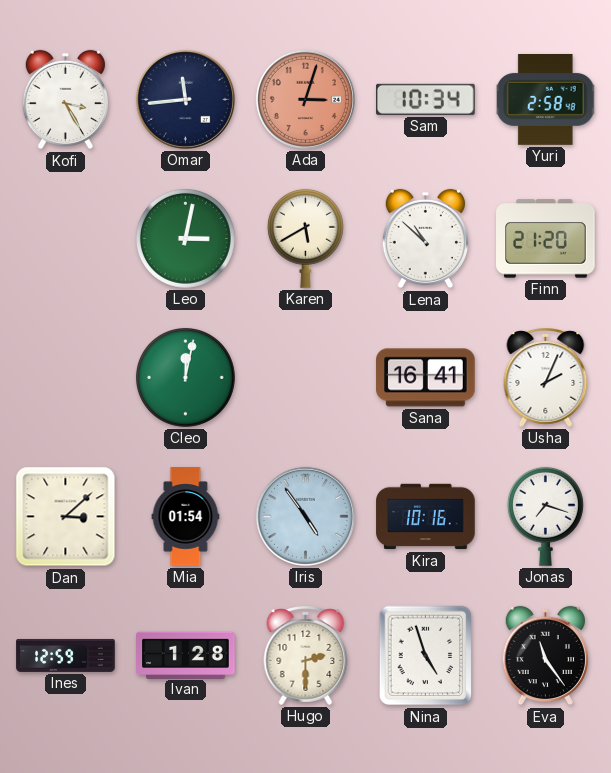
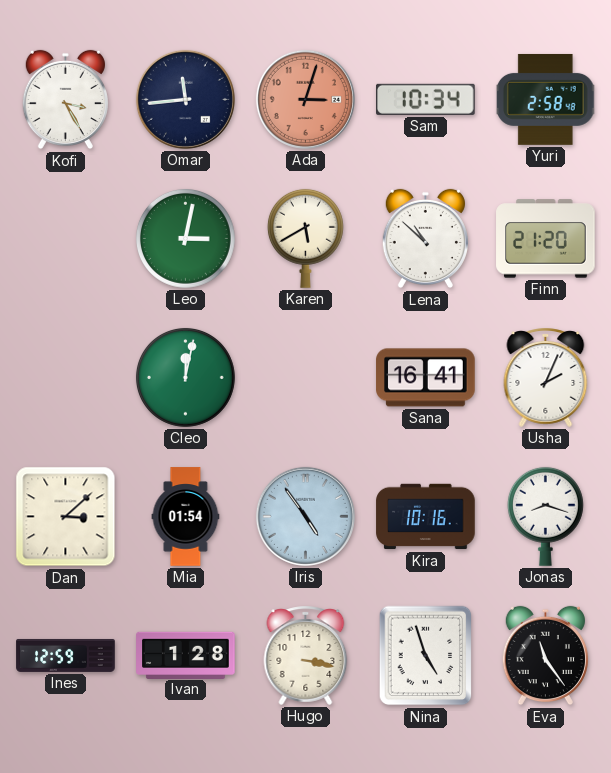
Jonas: 7:18 -> 8:18
Hugo: 2:30 -> 3:17
